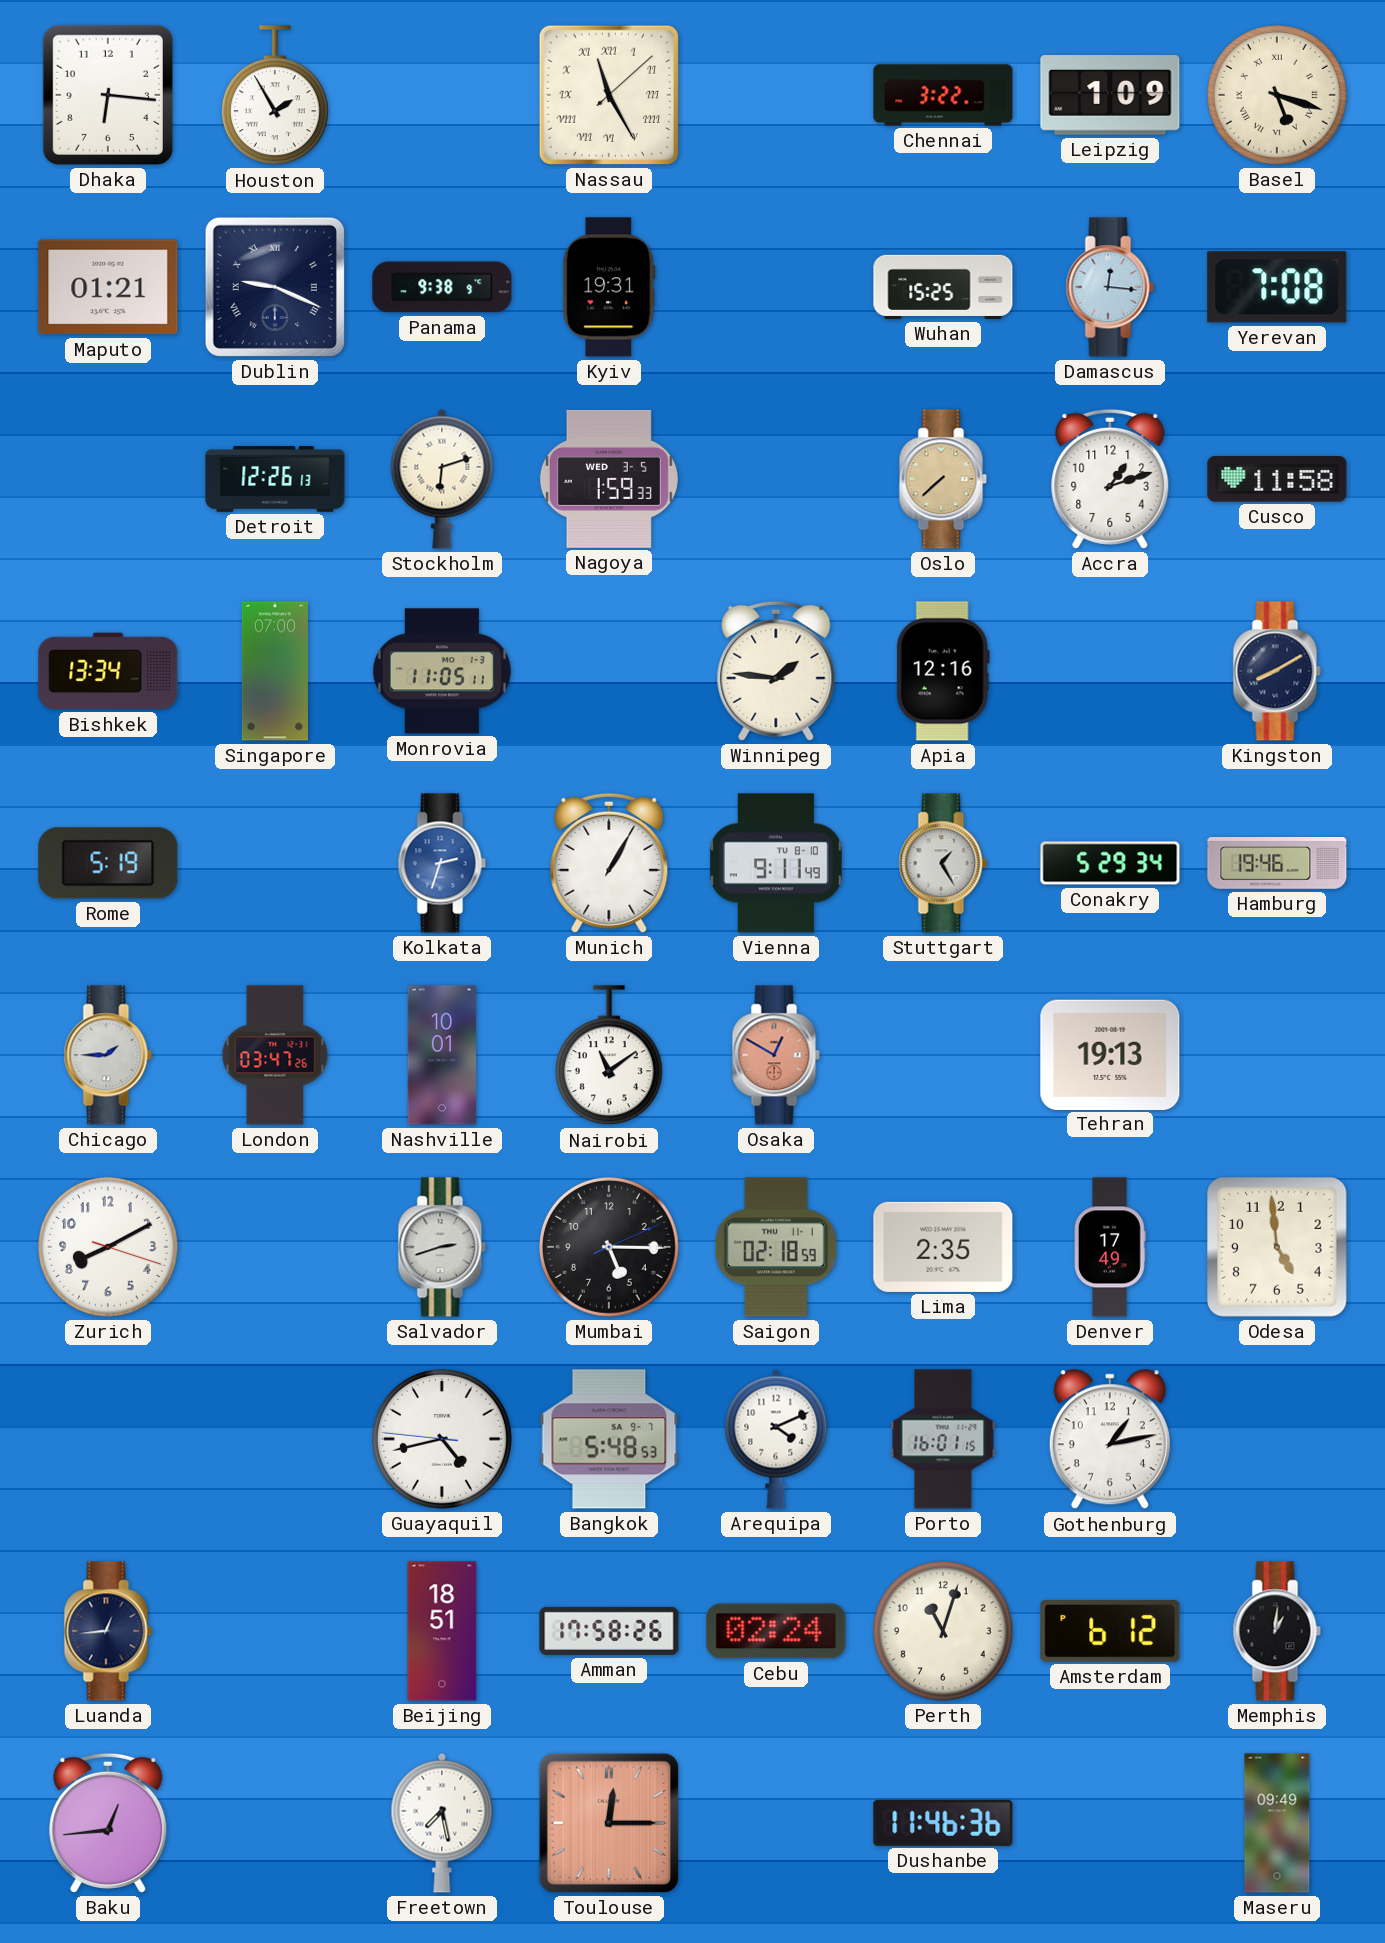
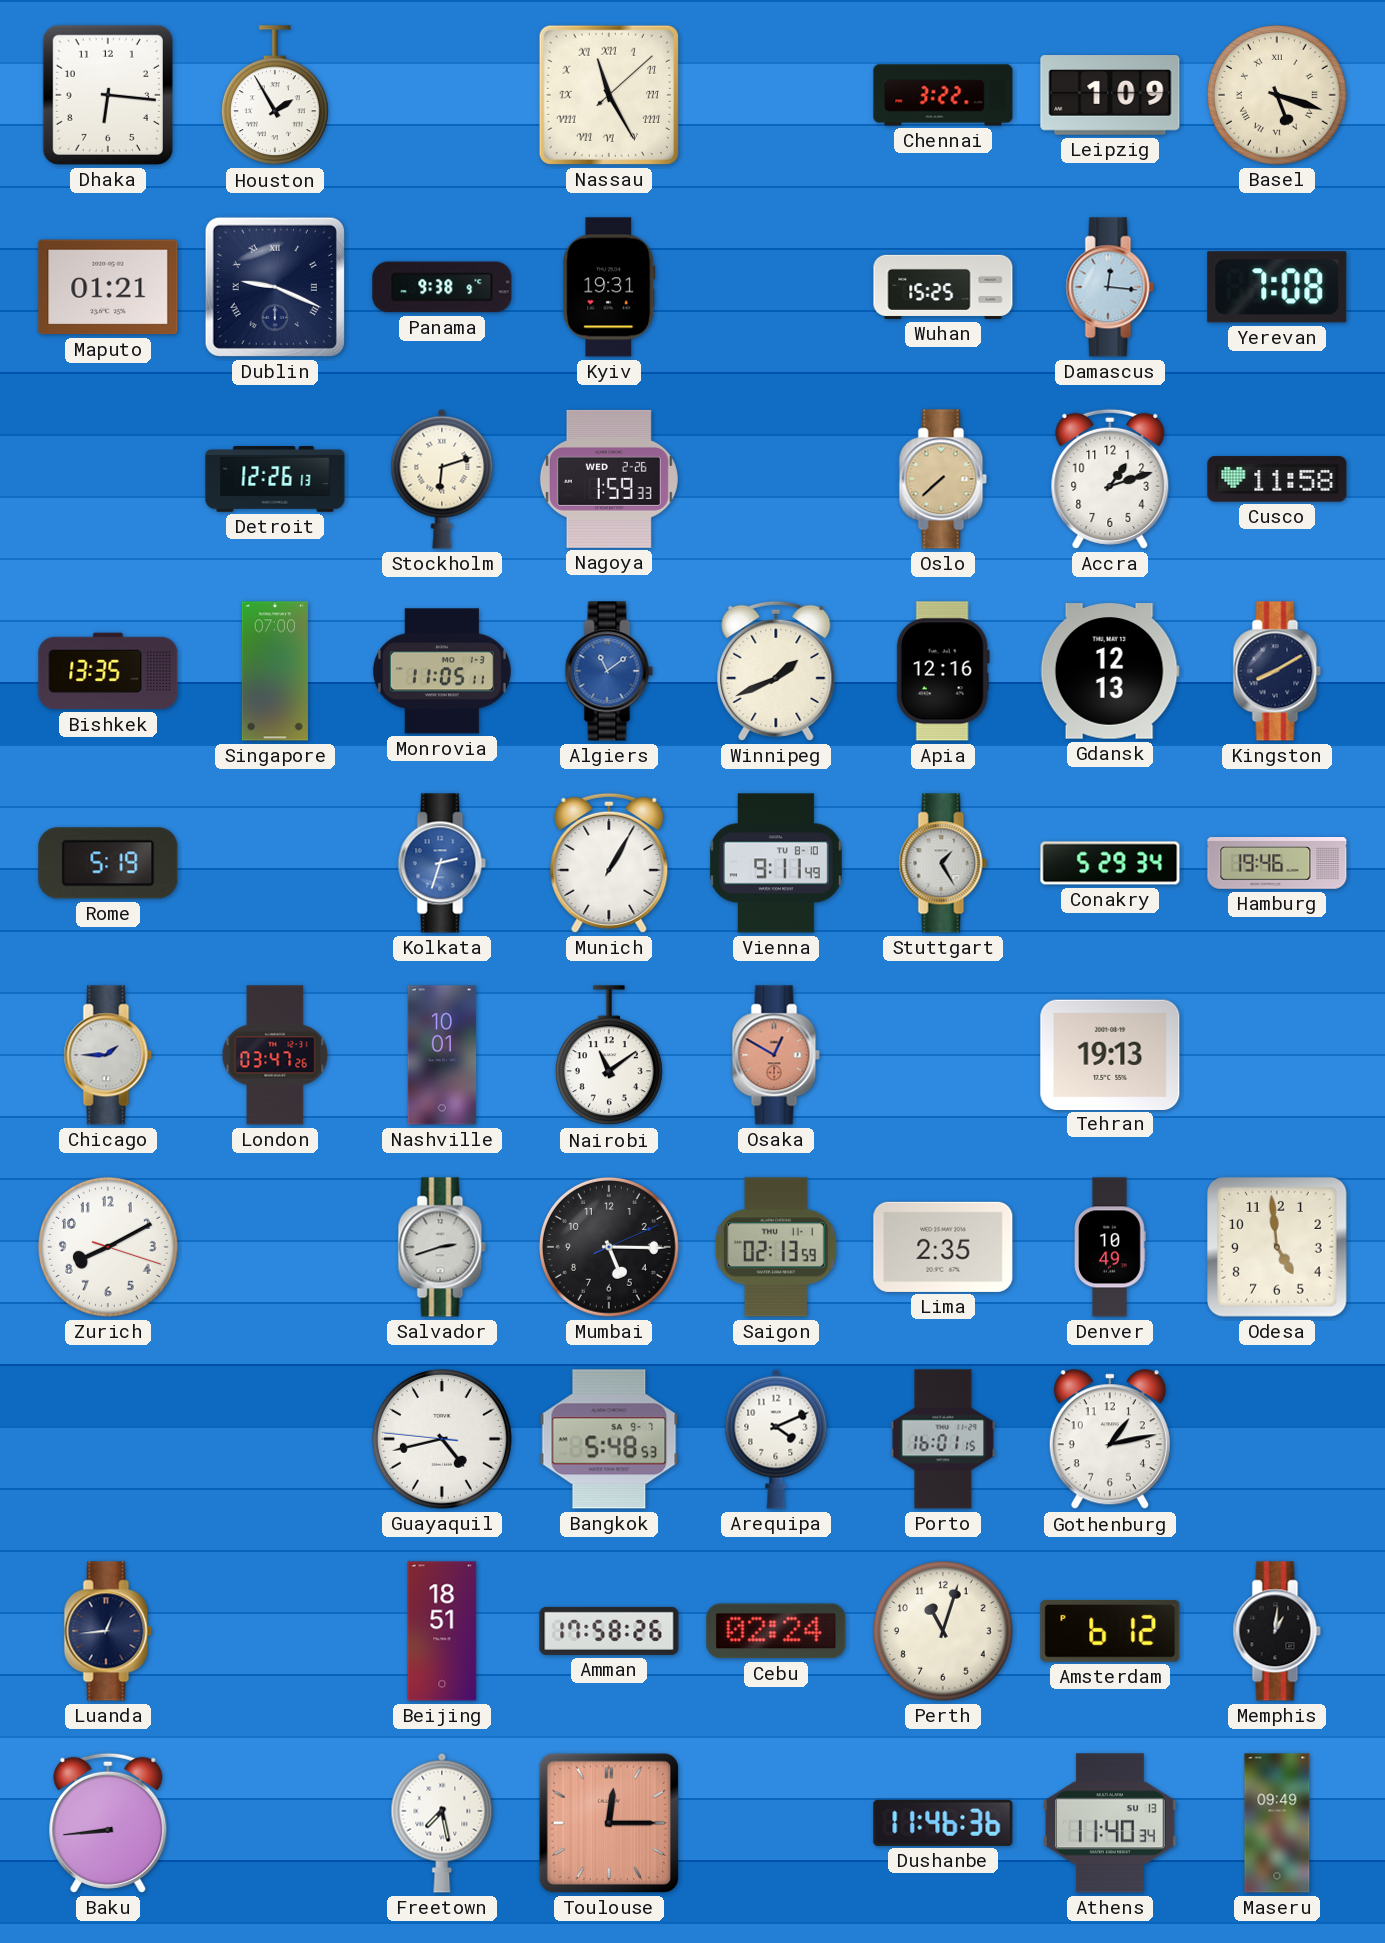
Nagoya date: WED 3-5 -> WED 2-26
Bishkek: 13:34 -> 13:35
Algiers: none -> 11:09
Winnipeg: 1:46 -> 1:41
Gdansk: none -> 12:13
Saigon: 02:18 -> 02:13
Denver: 17:49 -> 10:49
Baku: 12:44 -> 8:44
Athens: none -> 11:40
